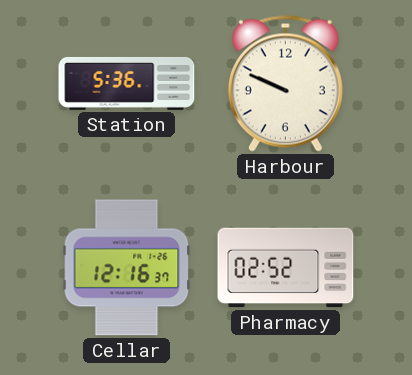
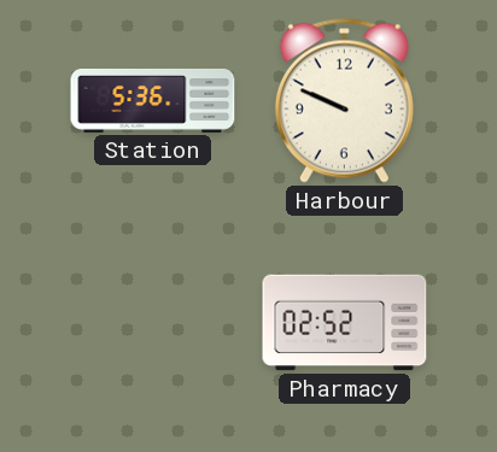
Cellar: 12:16 -> none
